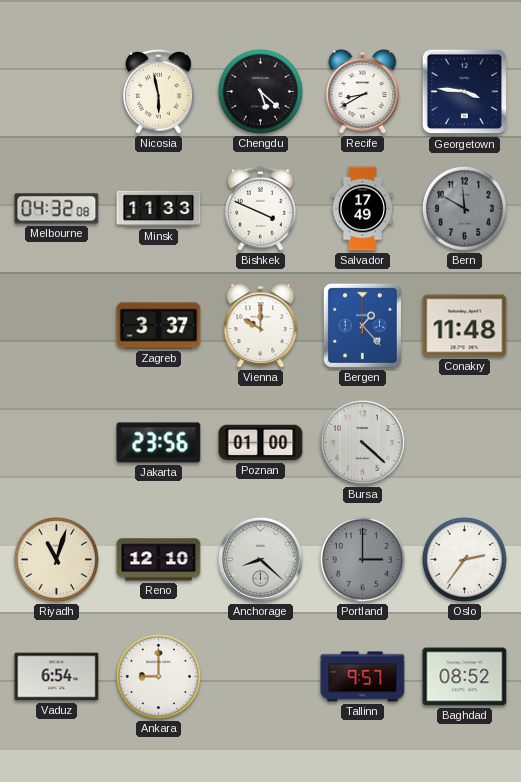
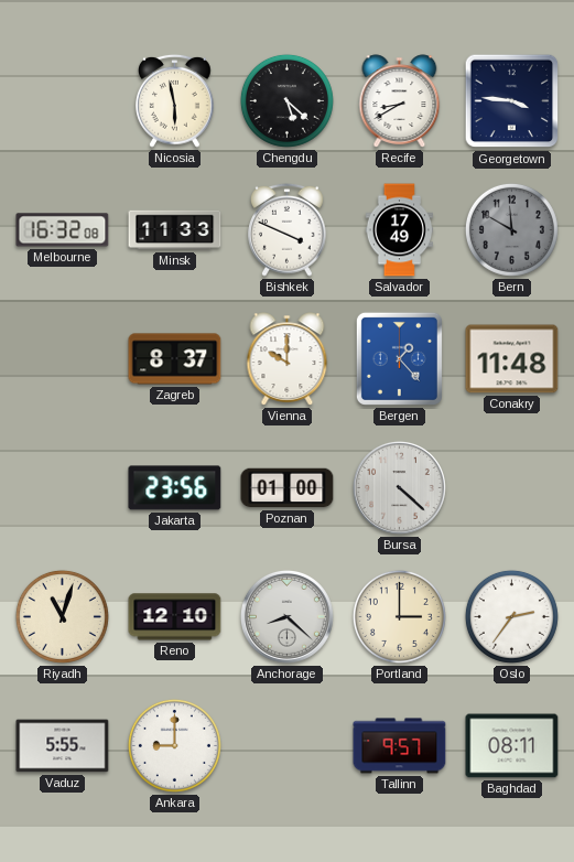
Melbourne: 04:32 -> 16:32
Zagreb: 3:37 -> 8:37
Portland dial: grey -> cream
Vaduz: 6:54 -> 5:55
Baghdad: 08:52 -> 08:11
